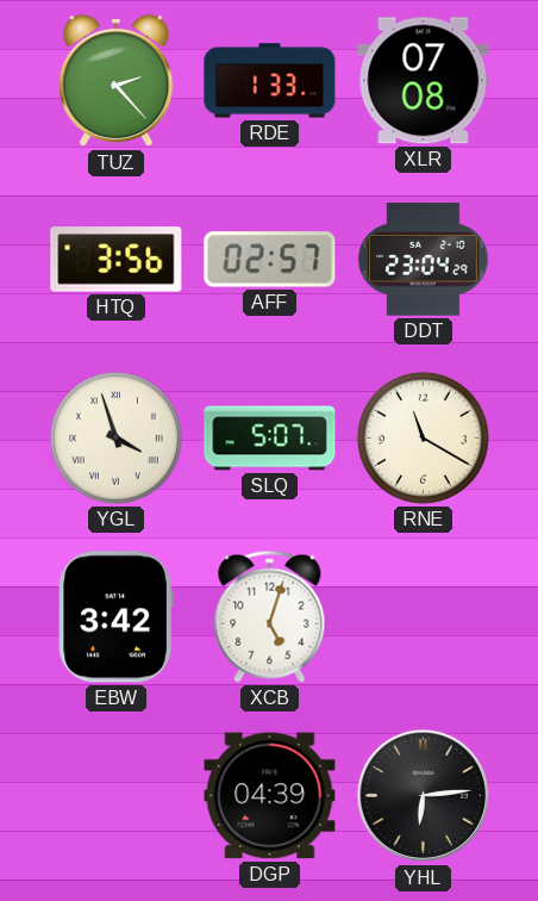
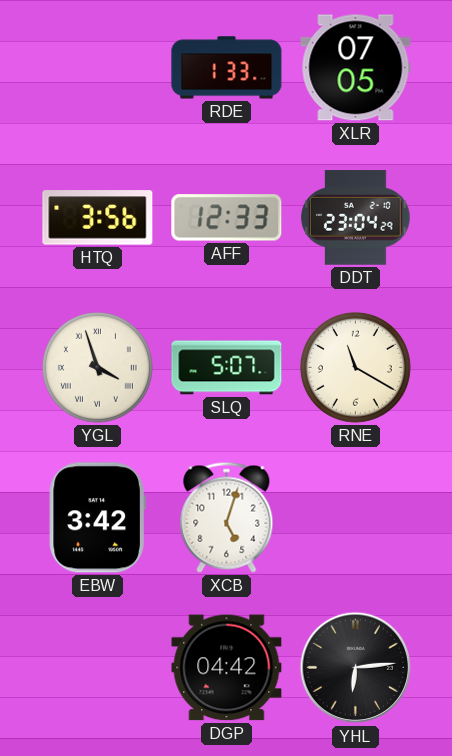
TUZ: 2:23 -> none
XLR: 07:08 -> 07:05
AFF: 02:57 -> 12:33
DGP: 04:39 -> 04:42
